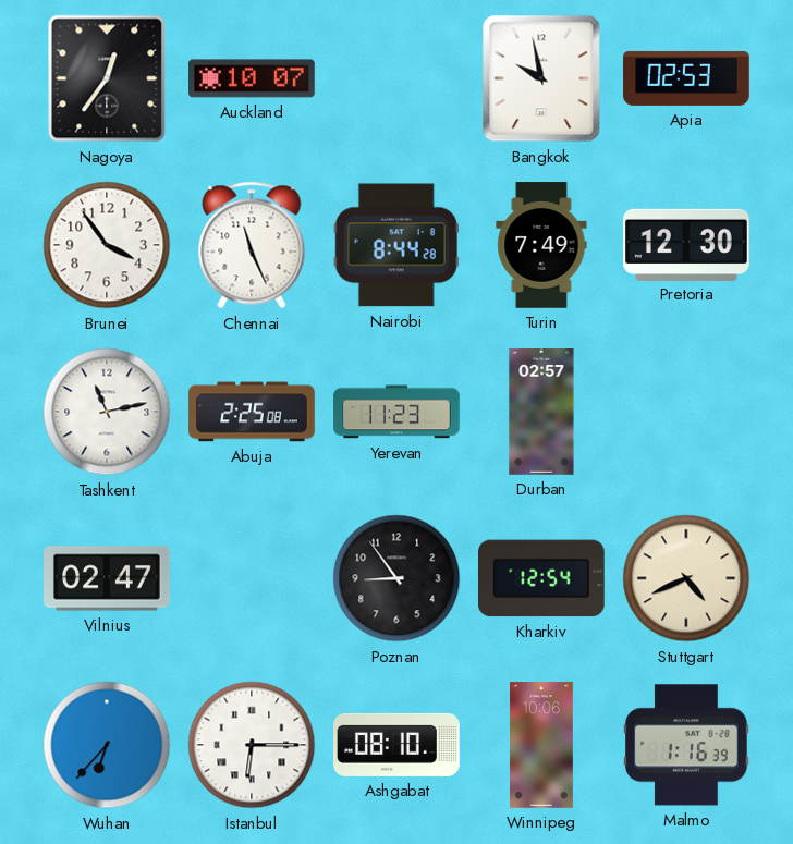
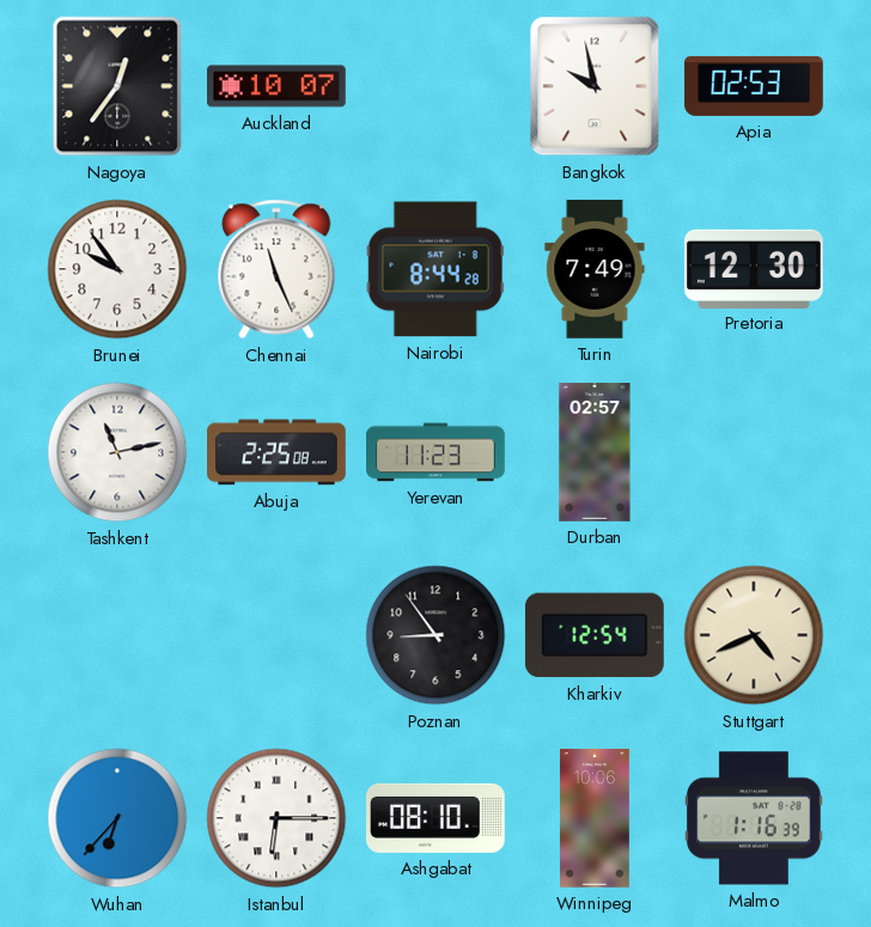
Brunei: 3:54 -> 9:54
Vilnius: 02:47 -> none
